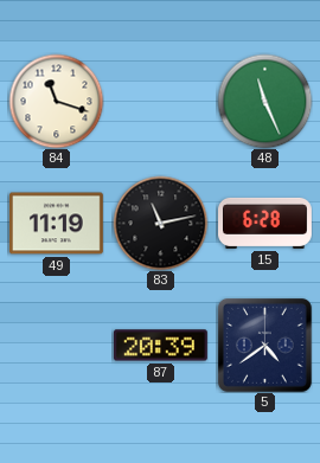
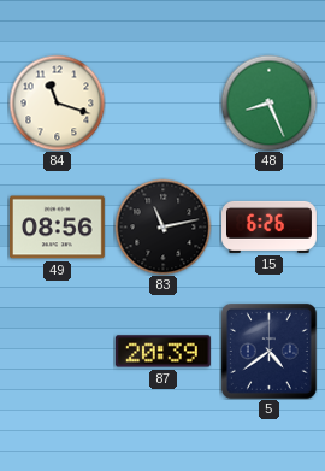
48: 11:26 -> 8:26
49: 11:19 -> 08:56
15: 6:28 -> 6:26
